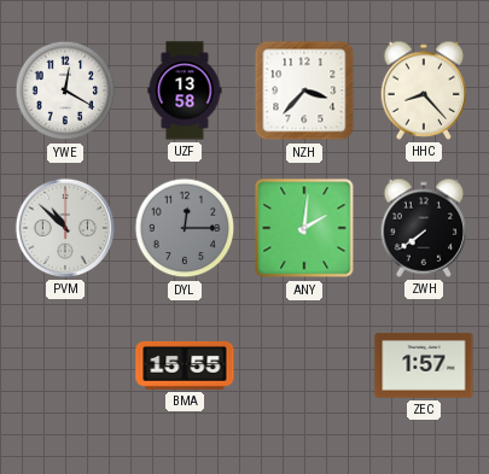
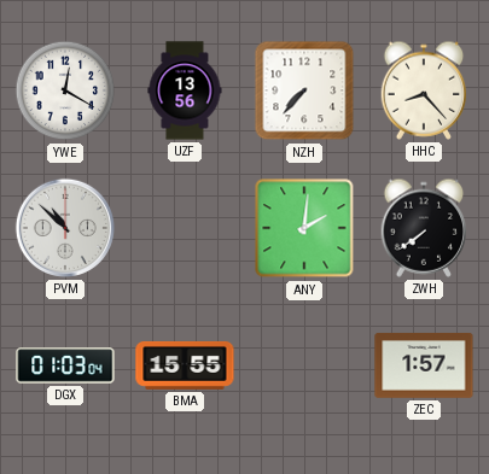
UZF: 13:58 -> 13:56
NZH: 3:37 -> 7:37
DYL: 12:15 -> none
DGX: none -> 01:03
